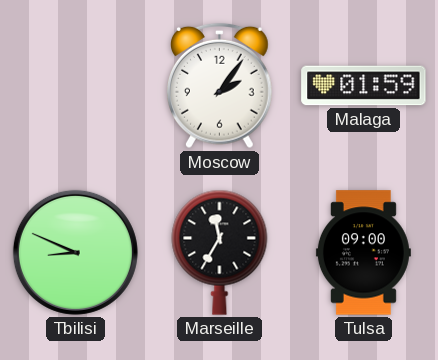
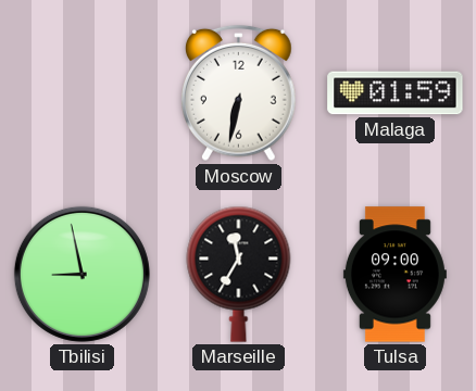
Moscow: 2:06 -> 6:32
Tbilisi: 8:49 -> 8:58
